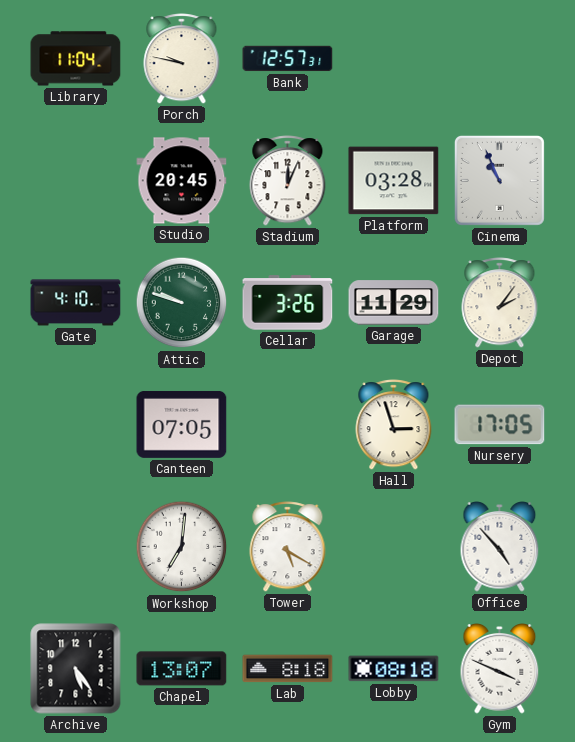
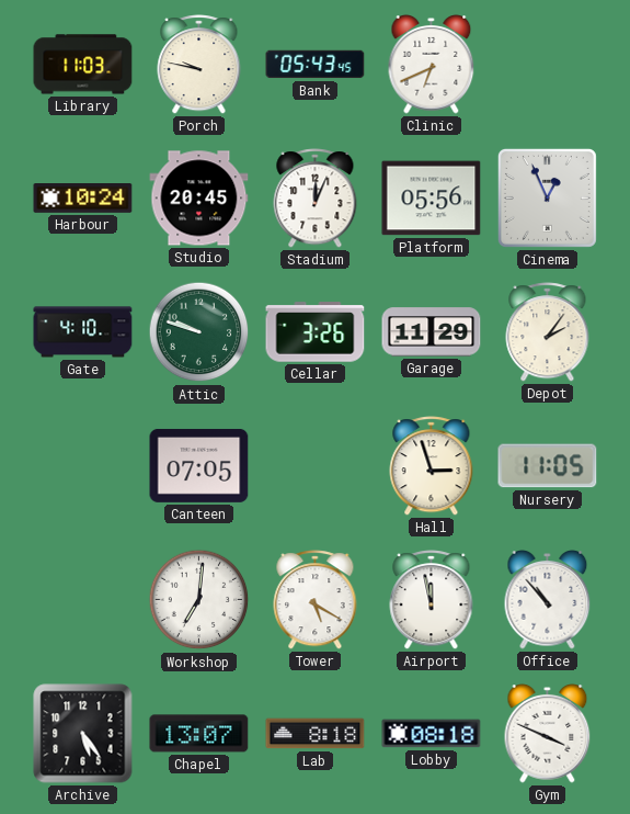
Library: 11:04 -> 11:03
Bank: 12:57 -> 05:43
Clinic: none -> 6:41
Harbour: none -> 10:24
Platform: 03:28 -> 05:56
Cinema: 10:56 -> 12:56
Nursery: 17:05 -> 11:05
Airport: none -> 11:58
Office: 4:53 -> 10:53
